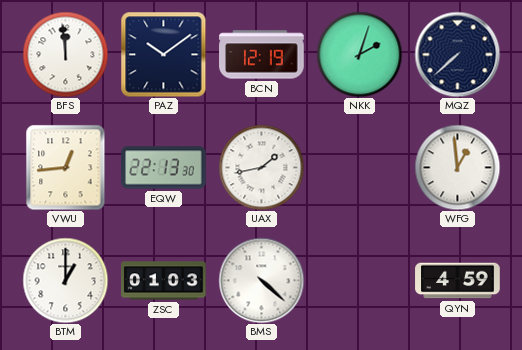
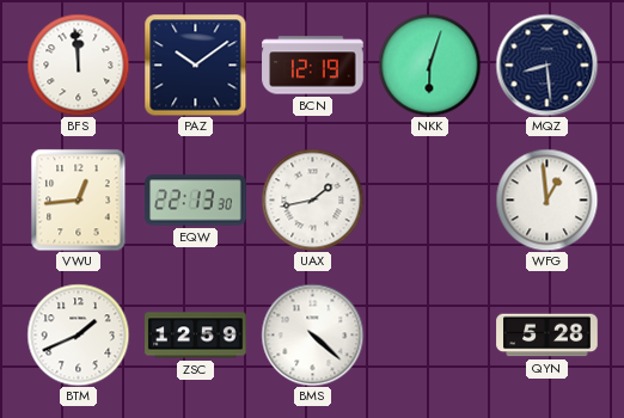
NKK: 2:03 -> 6:03
MQZ: 7:38 -> 8:29
BTM: 1:00 -> 1:41
ZSC: 01:03 -> 12:59
QYN: 4:59 -> 5:28
